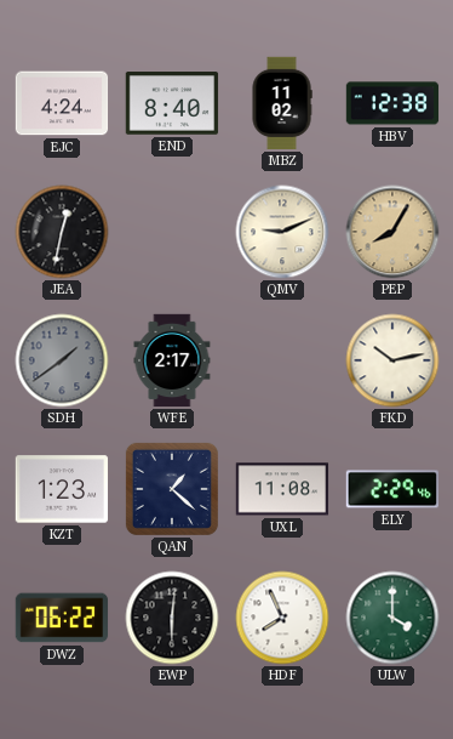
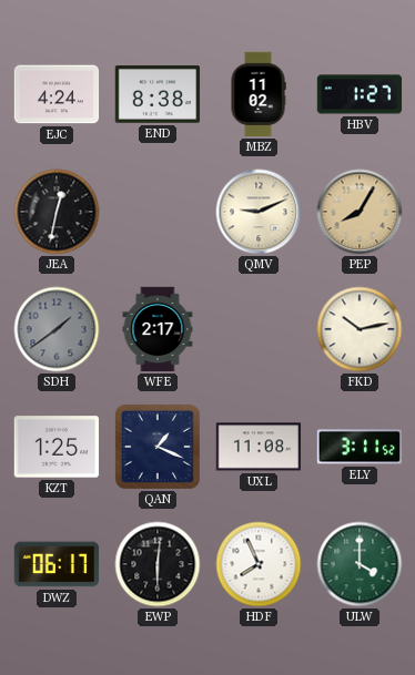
END: 8:40 -> 8:38
HBV: 12:38 -> 1:27
KZT: 1:23 -> 1:25
QAN: 1:22 -> 1:19
ELY: 2:29 -> 3:11
DWZ: 06:22 -> 06:17
